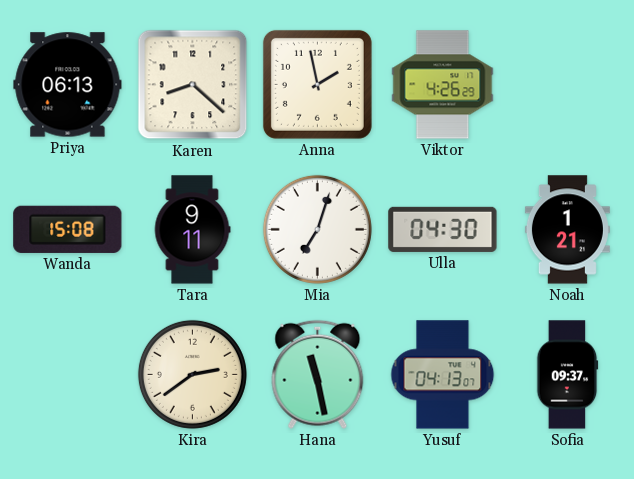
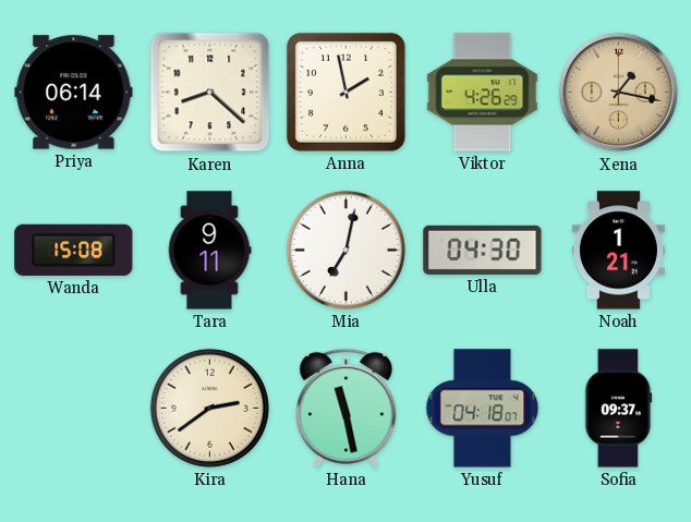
Priya: 06:13 -> 06:14
Xena: none -> 1:17
Mia: 7:03 -> 7:02
Yusuf: 04:13 -> 04:18
